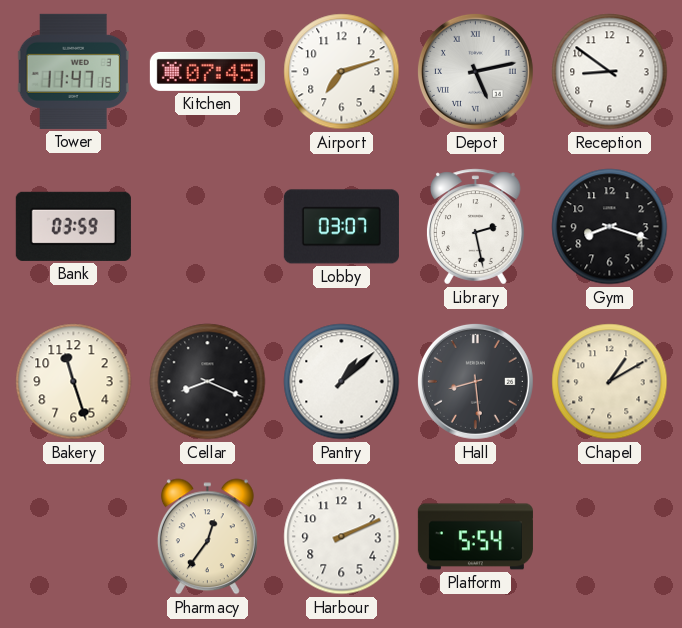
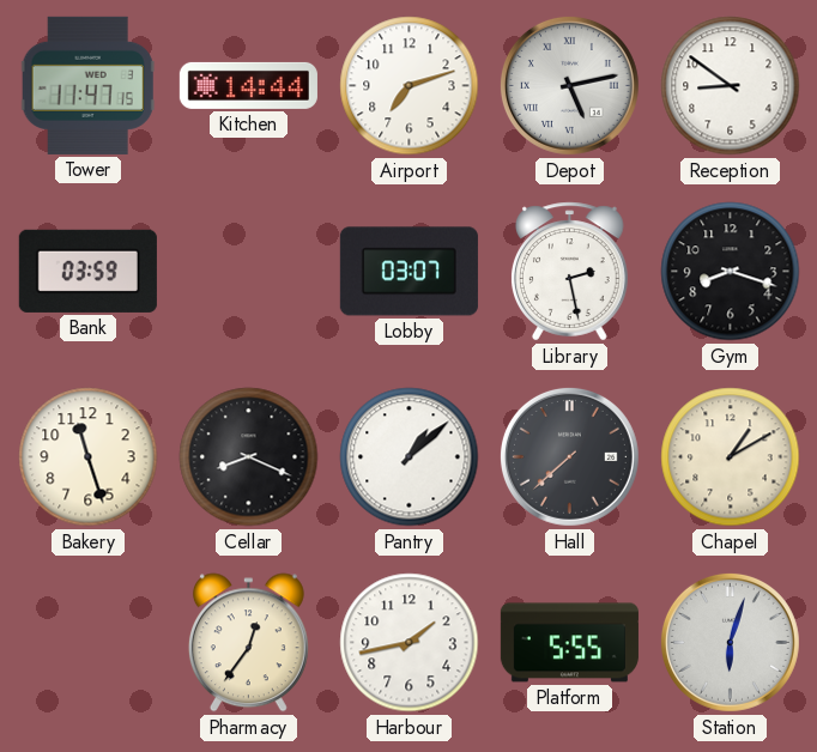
Kitchen: 07:45 -> 14:44
Hall: 8:29 -> 7:38
Harbour: 2:11 -> 1:43
Platform: 5:54 -> 5:55
Station: none -> 6:03
